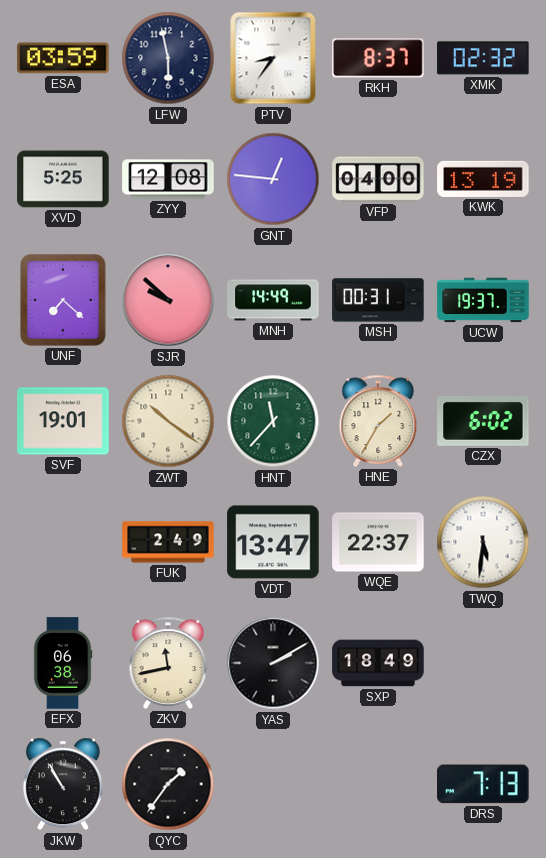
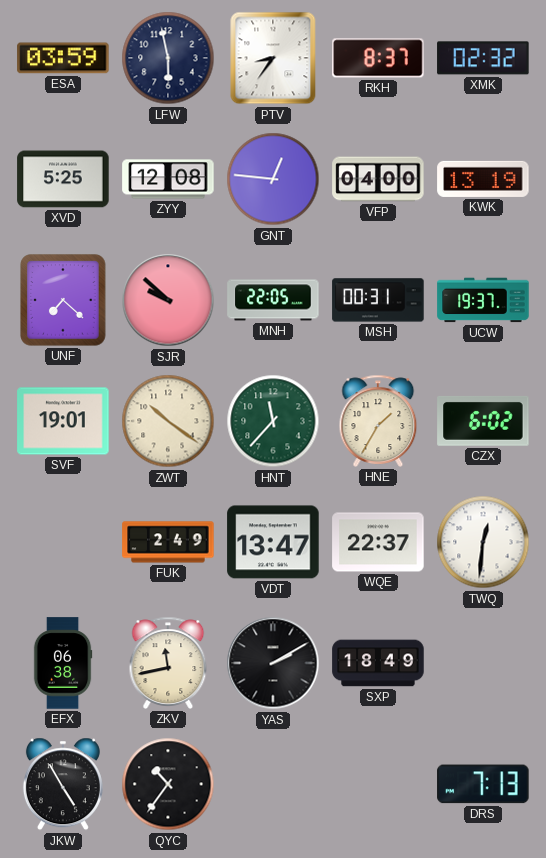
MNH: 14:49 -> 22:05
TWQ: 5:31 -> 12:31
JKW: 10:55 -> 4:55
QYC: 1:36 -> 10:36
